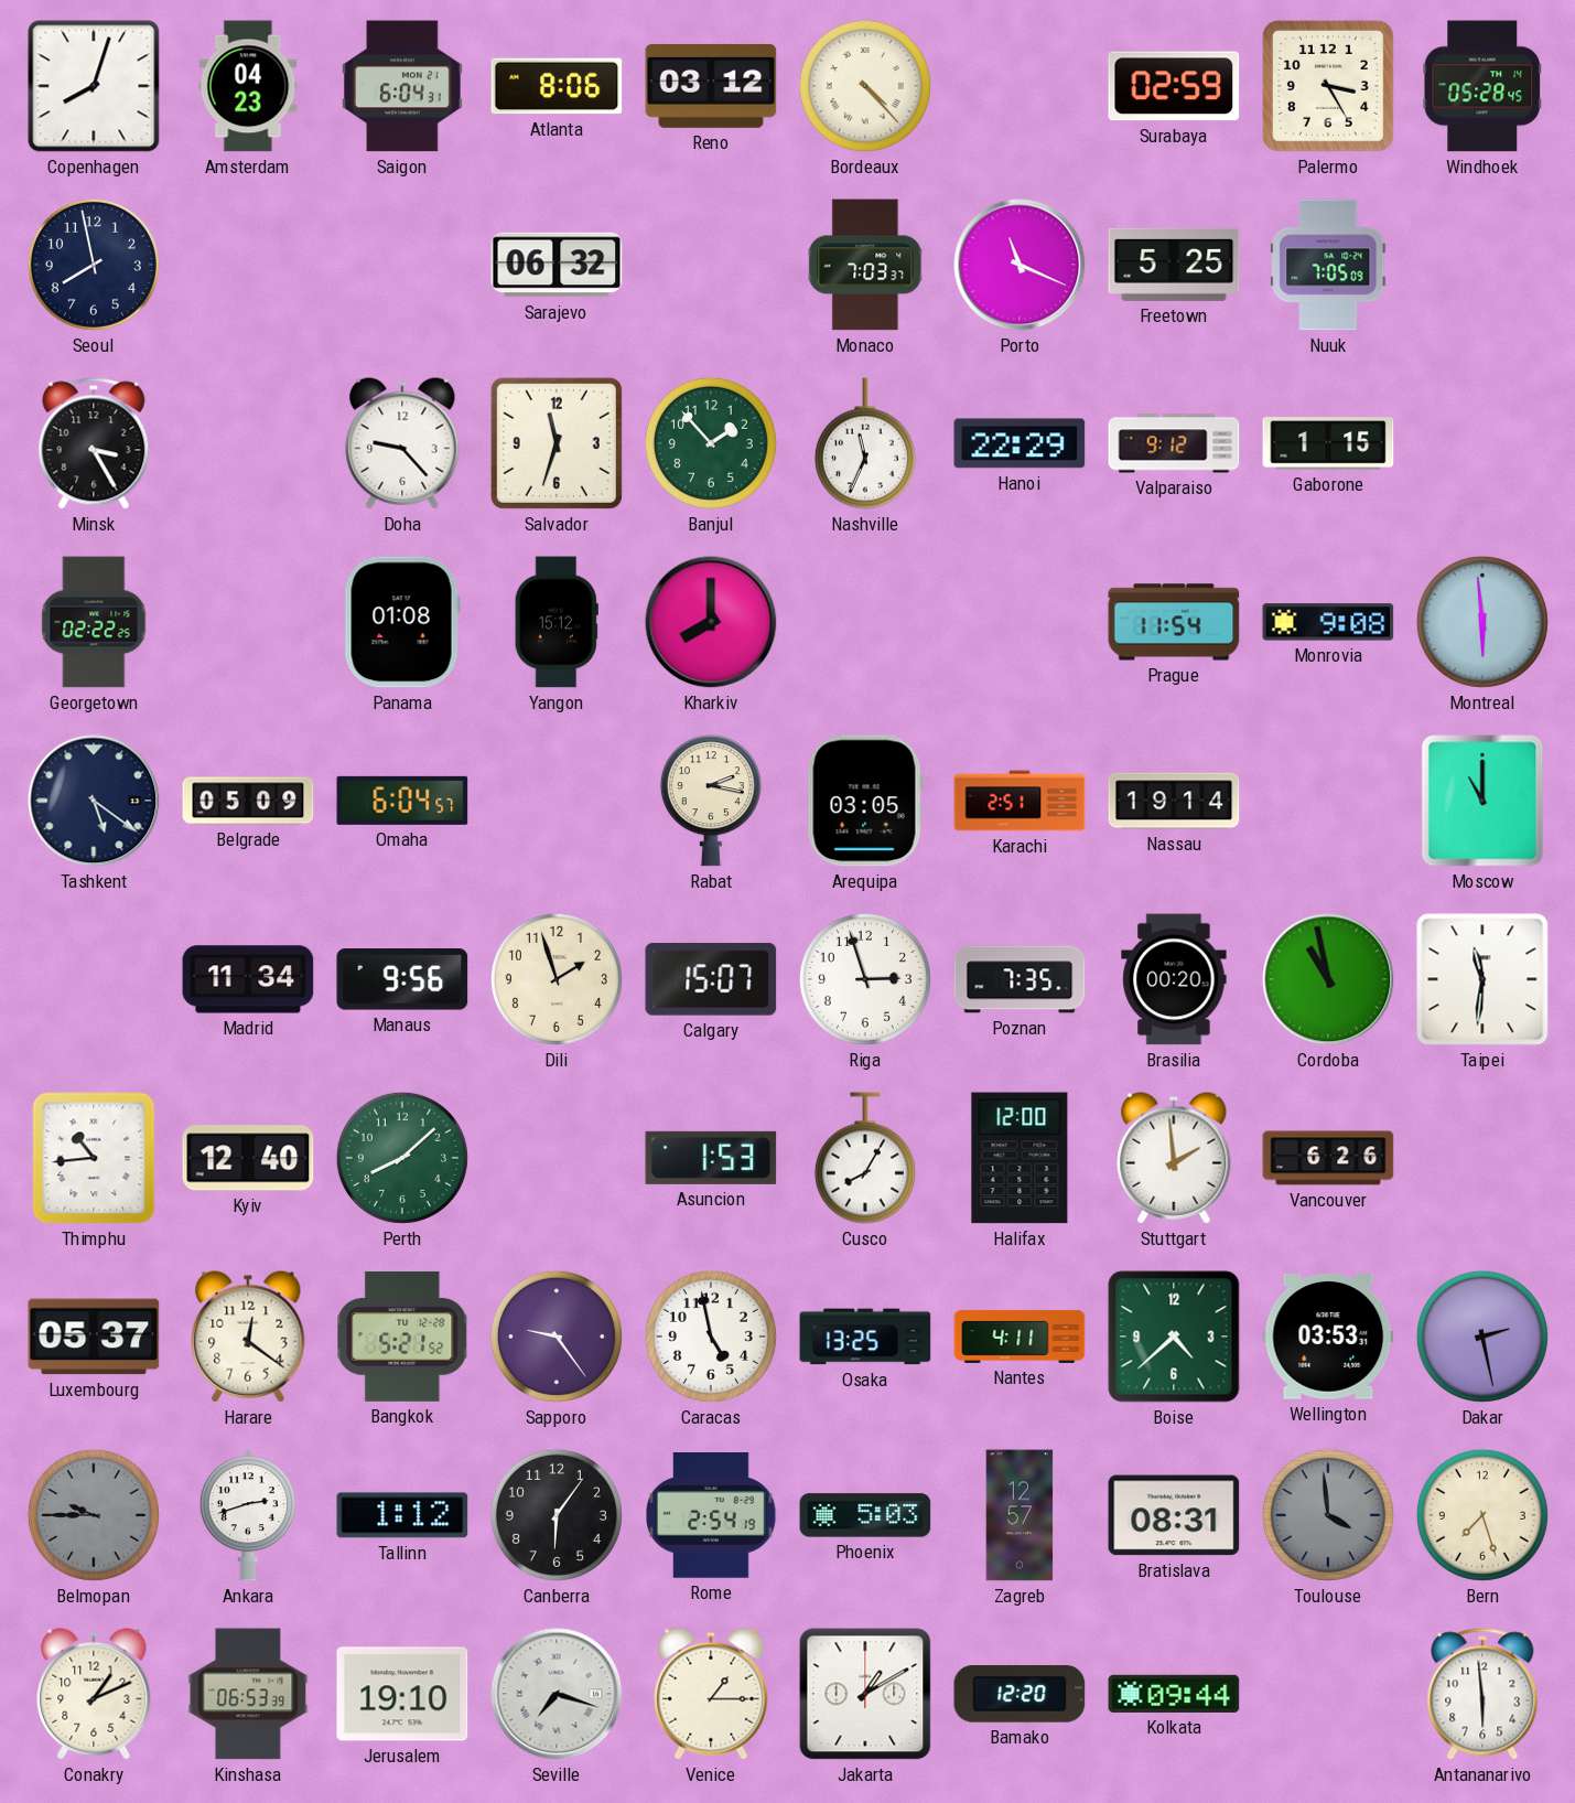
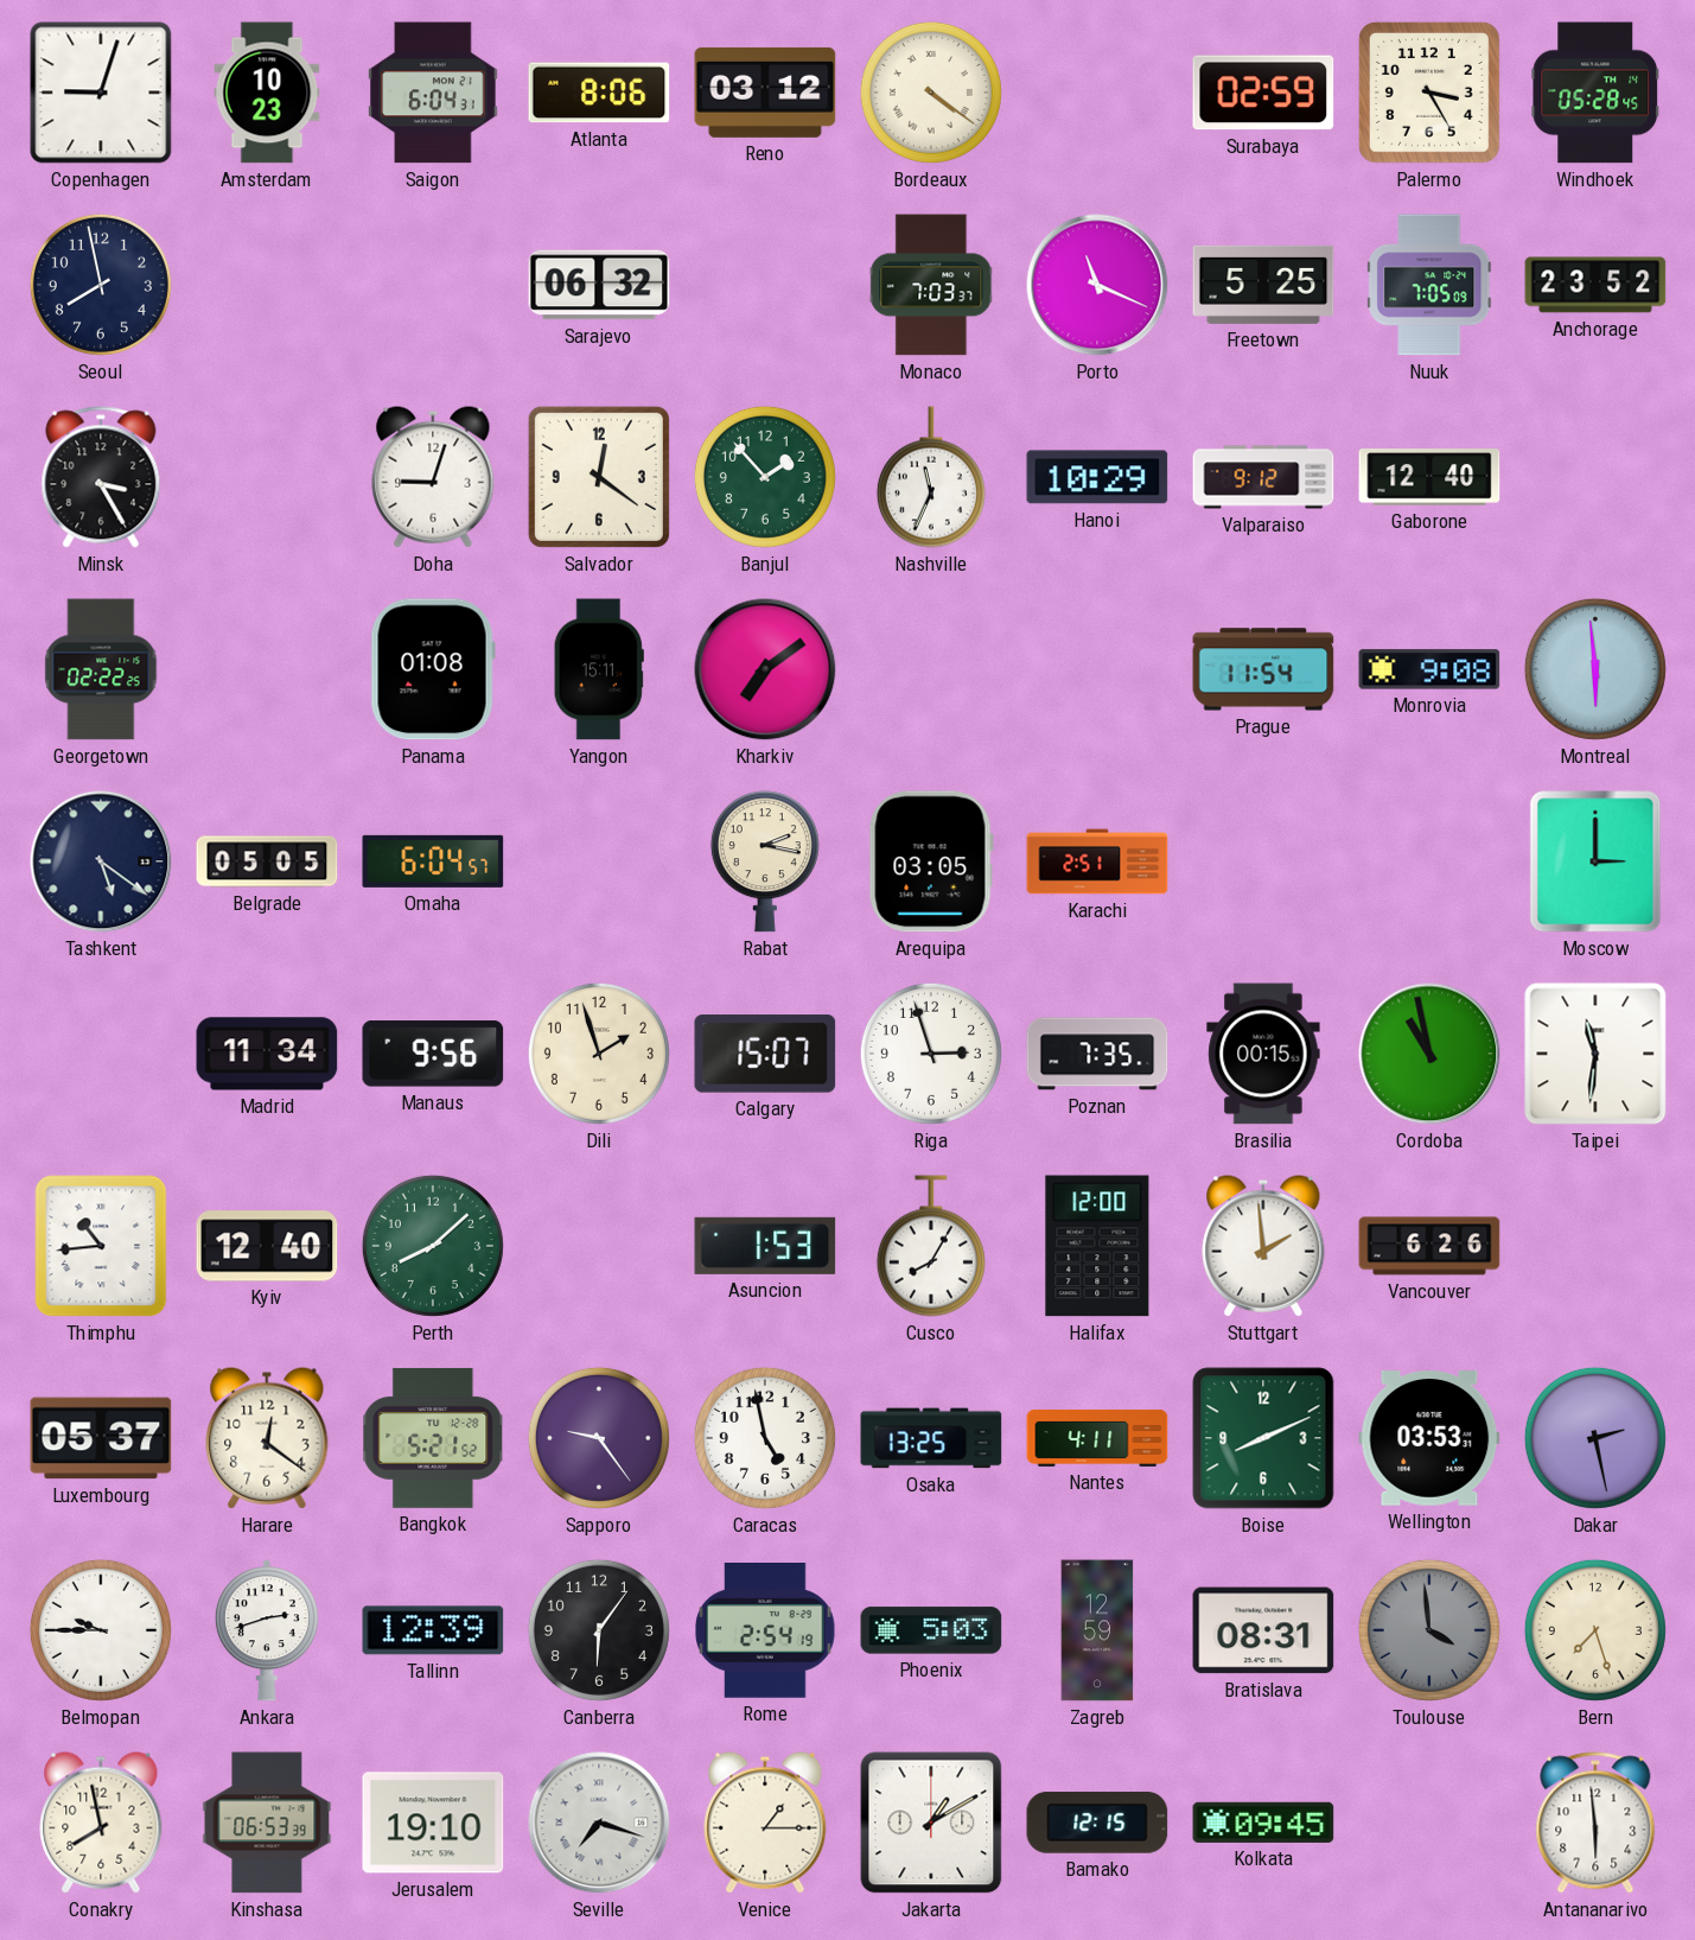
Copenhagen: 8:03 -> 9:03
Amsterdam: 04:23 -> 10:23
Bordeaux: 4:23 -> 4:21
Anchorage: none -> 23:52
Doha: 9:23 -> 9:03
Salvador: 11:33 -> 12:21
Hanoi: 22:29 -> 10:29
Gaborone: 1:15 -> 12:40
Yangon: 15:12 -> 15:11
Kharkiv: 8:00 -> 7:09
Belgrade: 05:09 -> 05:05
Nassau: 19:14 -> none
Moscow: 11:00 -> 3:00
Brasilia: 00:20 -> 00:15
Boise: 4:38 -> 8:11
Belmopan dial: grey -> white
Tallinn: 1:12 -> 12:39
Zagreb: 12:57 -> 12:59
Conakry: 1:11 -> 7:58
Bamako: 12:20 -> 12:15
Kolkata: 09:44 -> 09:45
